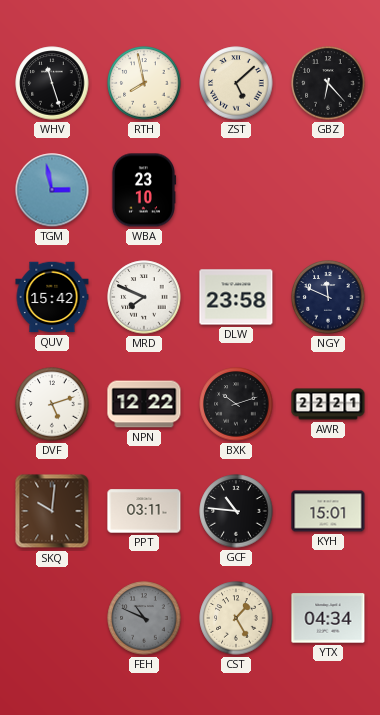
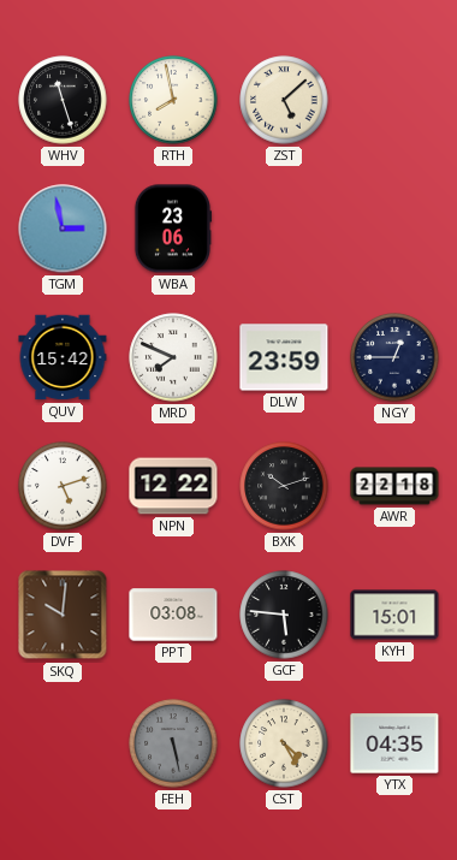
GBZ: 6:23 -> none
WBA: 23:10 -> 23:06
DLW: 23:58 -> 23:59
NGY: 11:49 -> 12:45
AWR: 22:21 -> 22:18
PPT: 03:11 -> 03:08
GCF: 10:46 -> 5:46
FEH: 10:49 -> 5:28
CST: 1:25 -> 4:25
YTX: 04:34 -> 04:35
